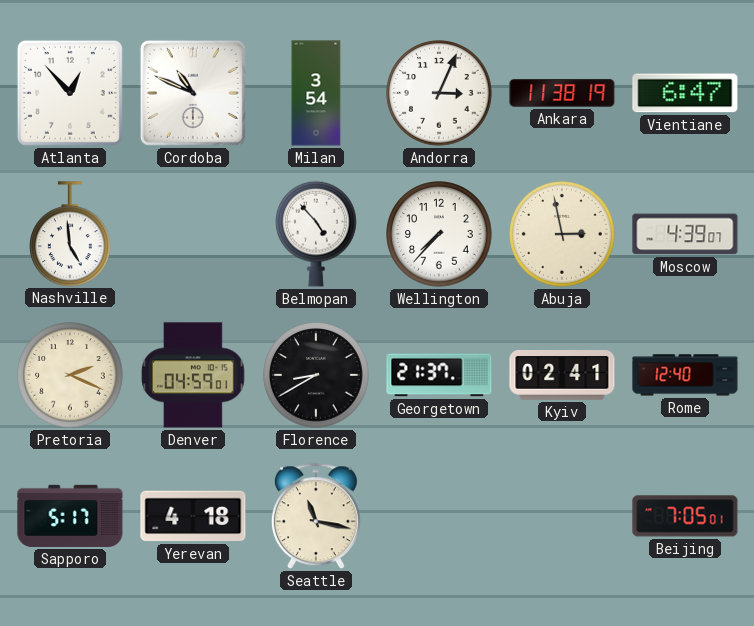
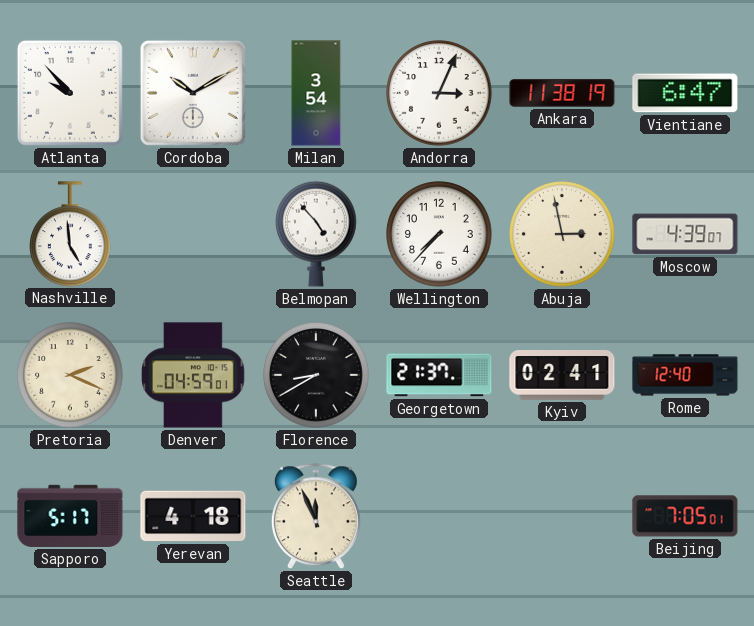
Atlanta: 12:53 -> 9:53
Cordoba: 10:49 -> 10:10
Seattle: 11:17 -> 11:56
